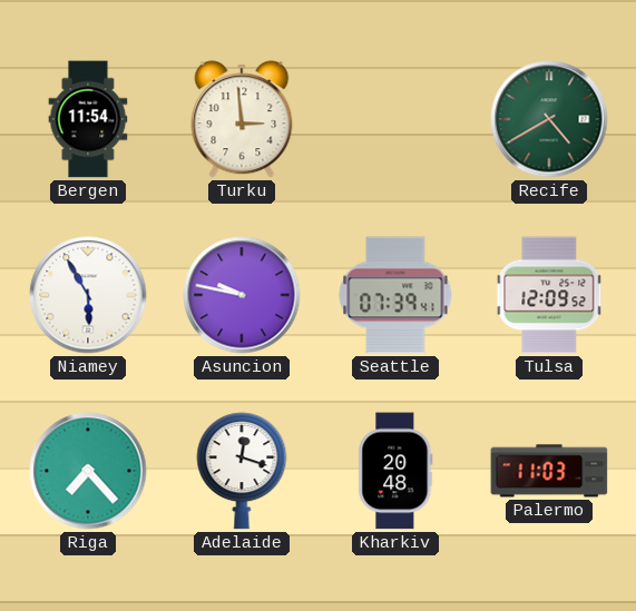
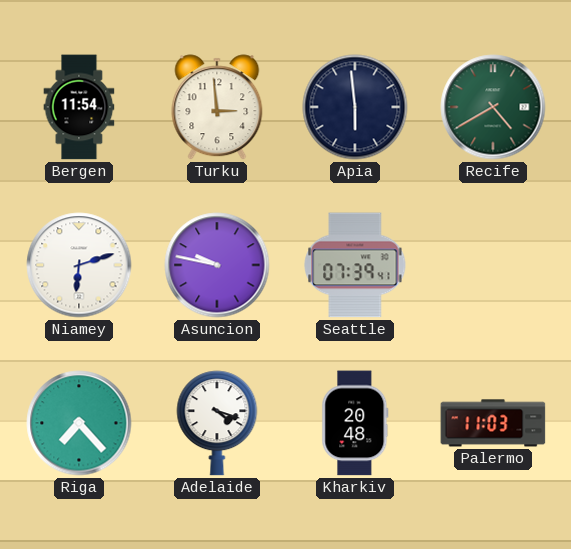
Apia: none -> 5:59
Niamey: 5:55 -> 6:12
Tulsa: 12:09 -> none
Adelaide: 12:18 -> 4:18
